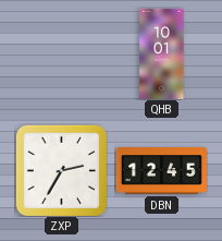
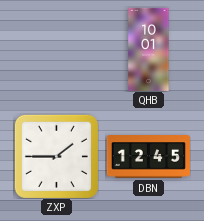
ZXP: 2:35 -> 1:45
